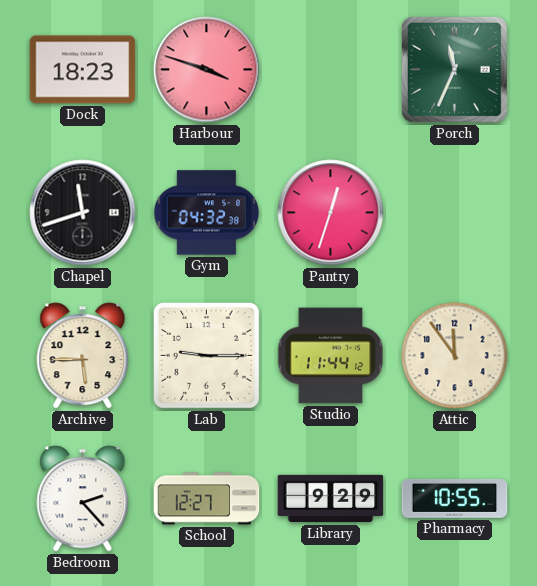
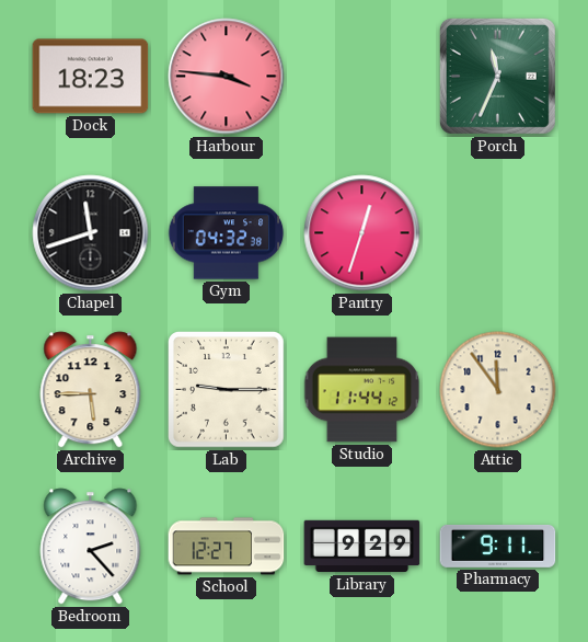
Harbour: 3:48 -> 3:46
Pharmacy: 10:55 -> 9:11
